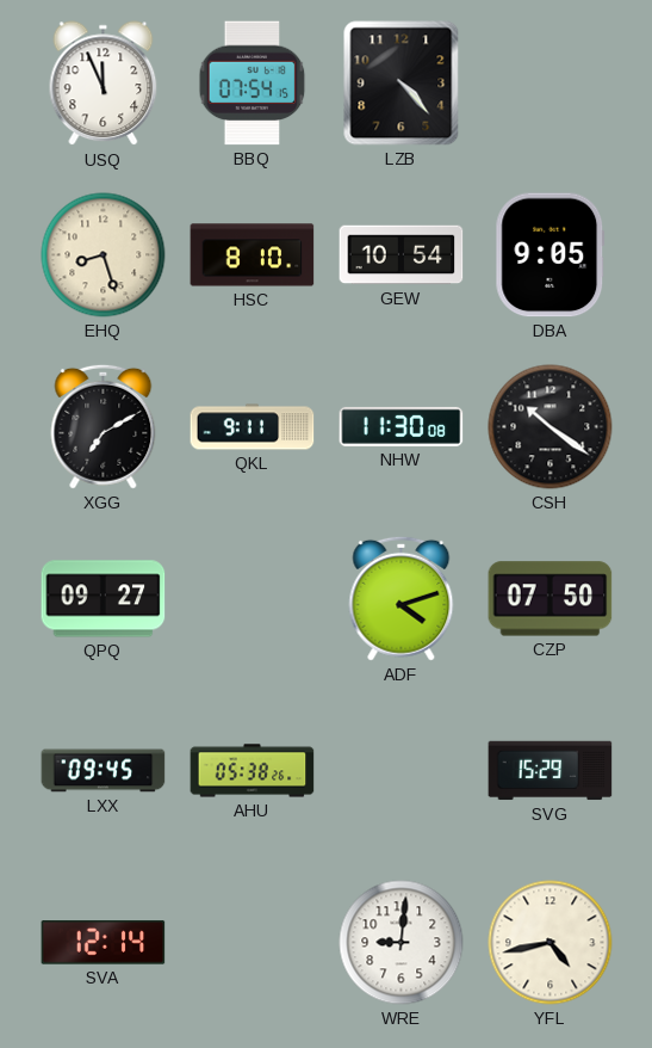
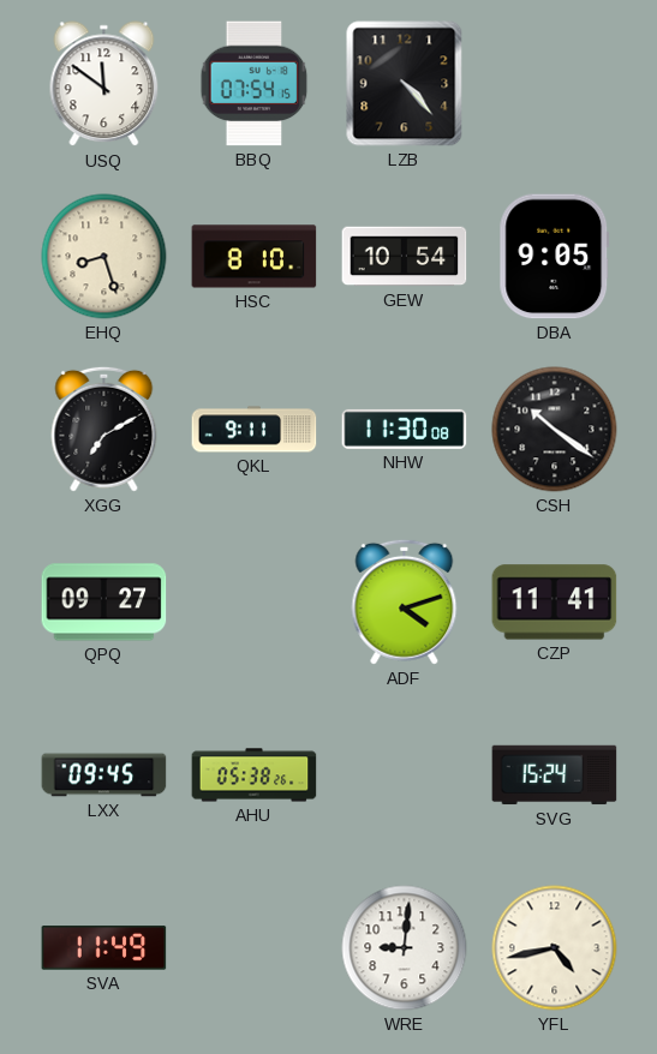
USQ: 11:56 -> 11:51
CZP: 07:50 -> 11:41
SVG: 15:29 -> 15:24
SVA: 12:14 -> 11:49
